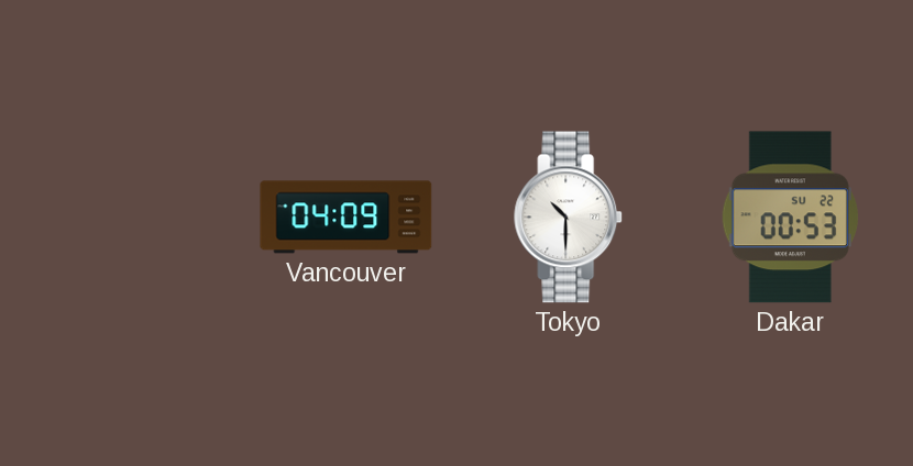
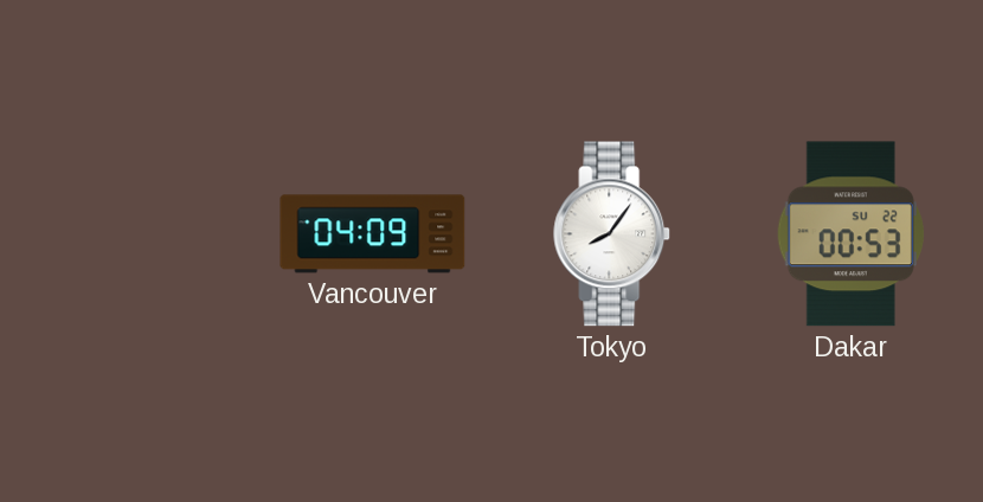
Tokyo: 10:30 -> 8:06
